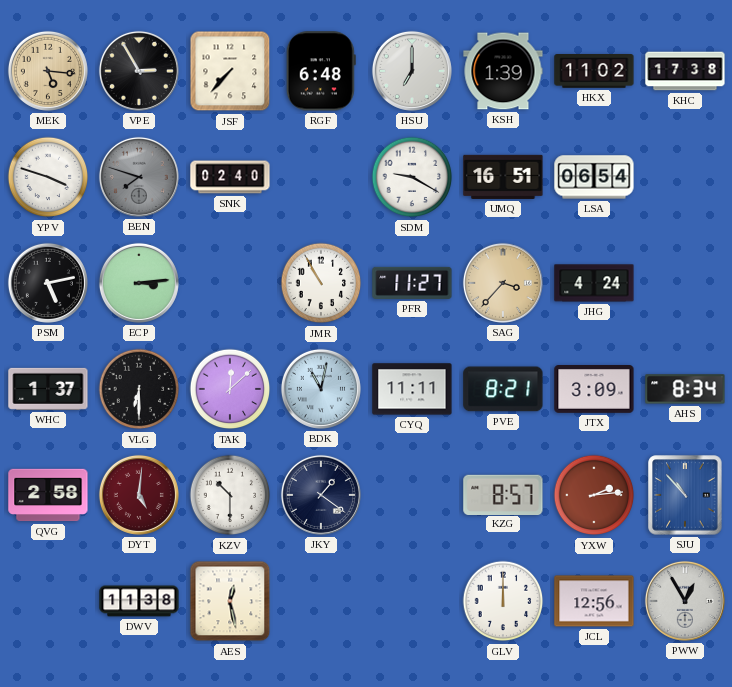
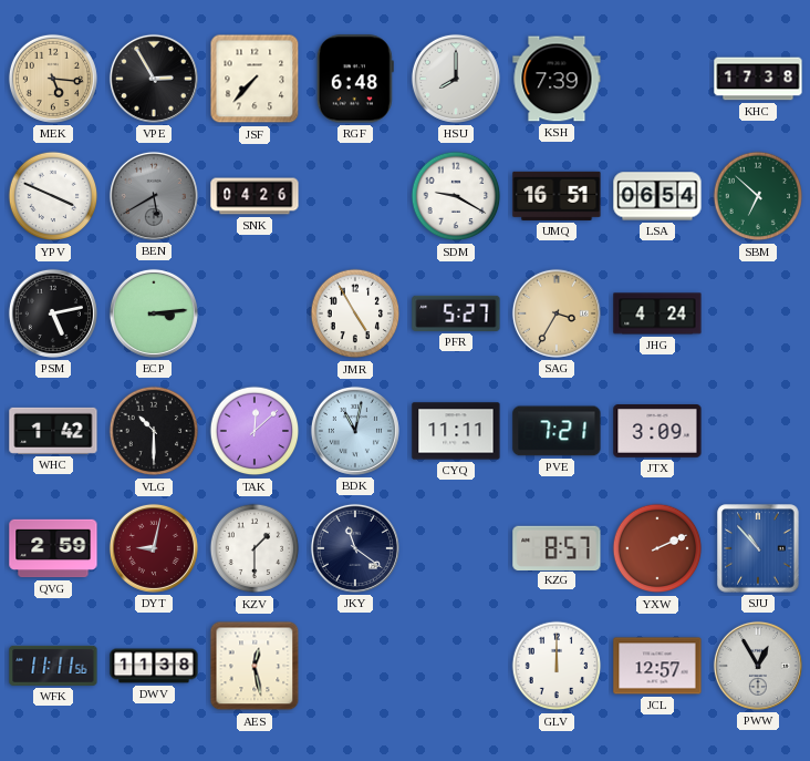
HSU: 7:00 -> 8:00
KSH: 1:39 -> 7:39
HKX: 11:02 -> none
YPV: 3:48 -> 3:49
BEN: 7:48 -> 5:40
SNK: 02:40 -> 04:26
SBM: none -> 6:52
JMR: 10:55 -> 4:55
PFR: 11:27 -> 5:27
SAG: 3:37 -> 3:35
WHC: 1:37 -> 1:42
VLG: 6:30 -> 10:30
PVE: 8:21 -> 7:21
AHS: 8:34 -> none
QVG: 2:58 -> 2:59
DYT: 5:01 -> 9:02
KZV: 10:30 -> 1:30
JKY: 1:21 -> 11:21
YXW: 2:14 -> 2:11
WFK: none -> 11:11
JCL: 12:56 -> 12:57
